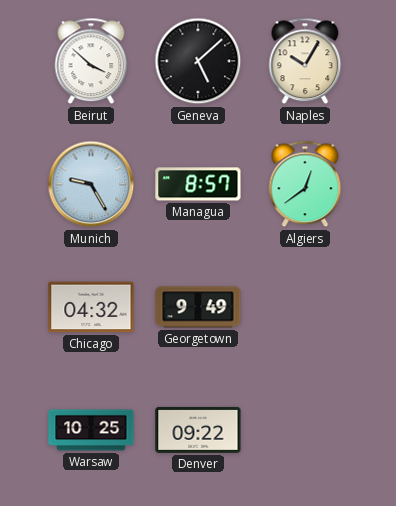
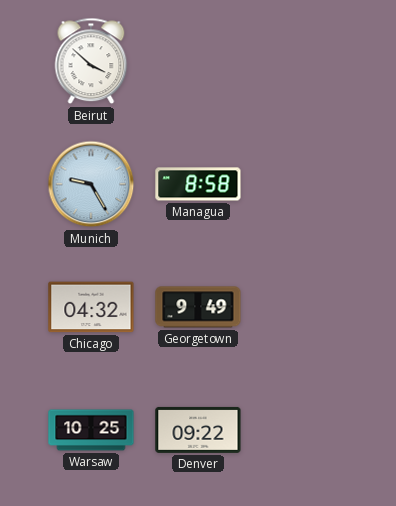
Geneva: 5:08 -> none
Naples: 10:05 -> none
Managua: 8:57 -> 8:58
Algiers: 12:39 -> none
